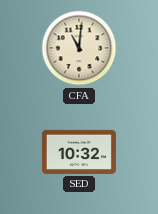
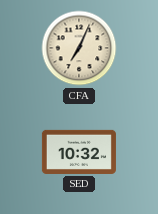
CFA: 11:01 -> 7:04
